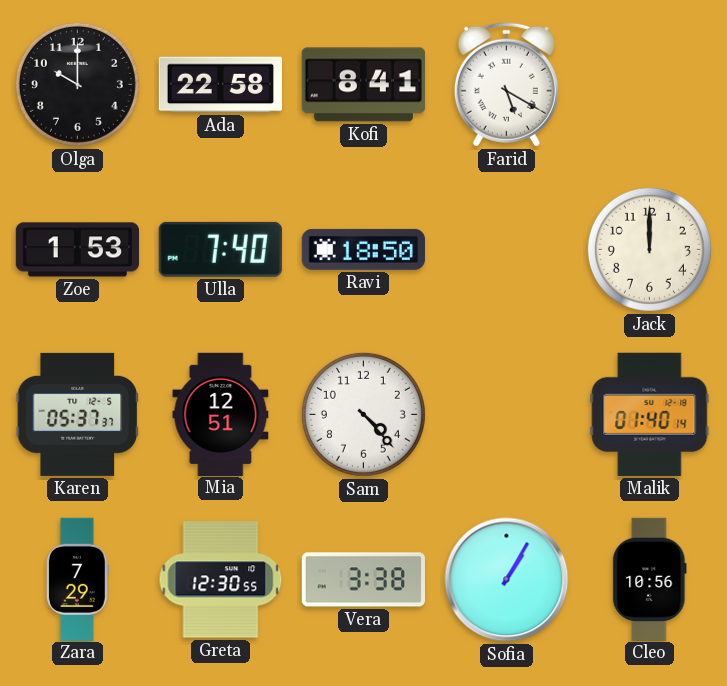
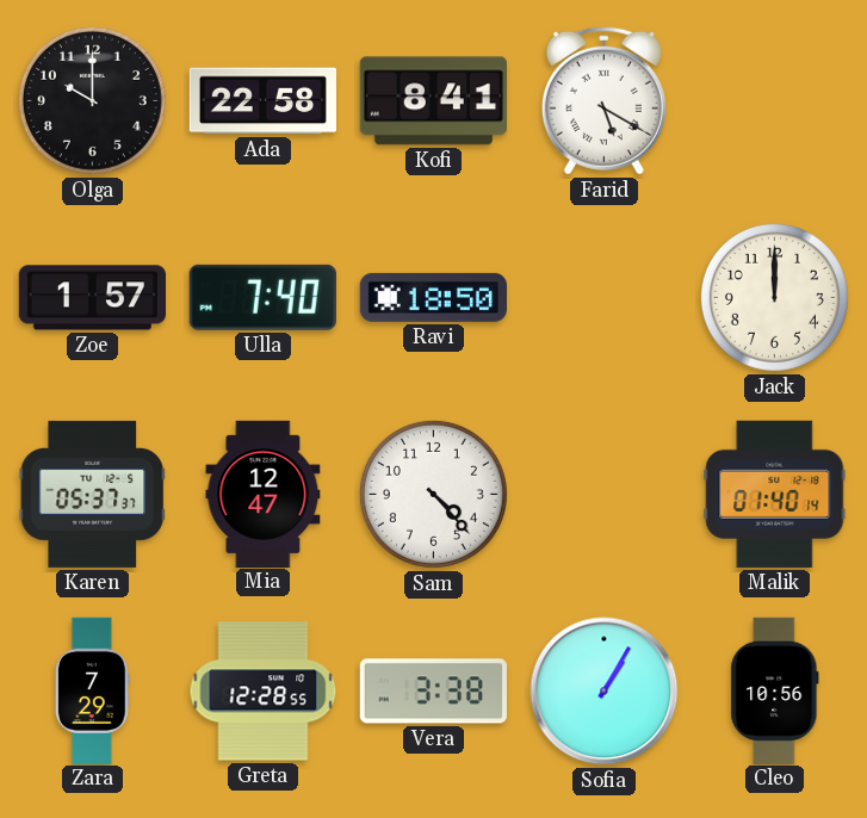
Zoe: 1:53 -> 1:57
Mia: 12:51 -> 12:47
Greta: 12:30 -> 12:28
